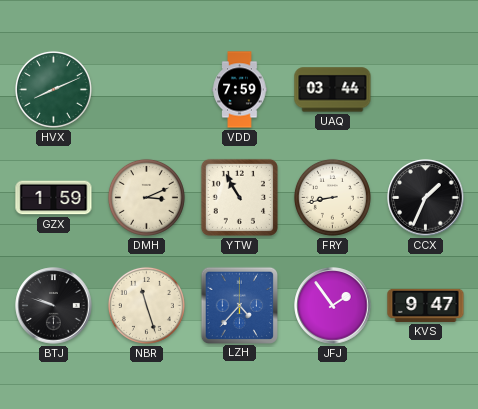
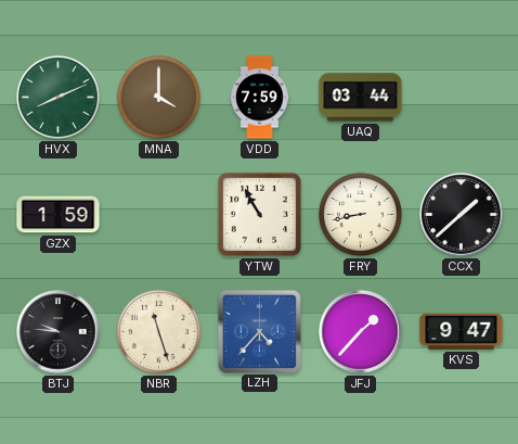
MNA: none -> 4:00
DMH: 3:11 -> none
CCX: 1:34 -> 1:38
BTJ: 9:48 -> 9:46
JFJ: 1:54 -> 1:37
